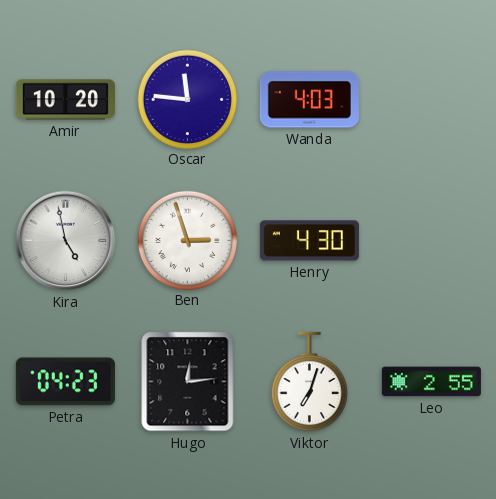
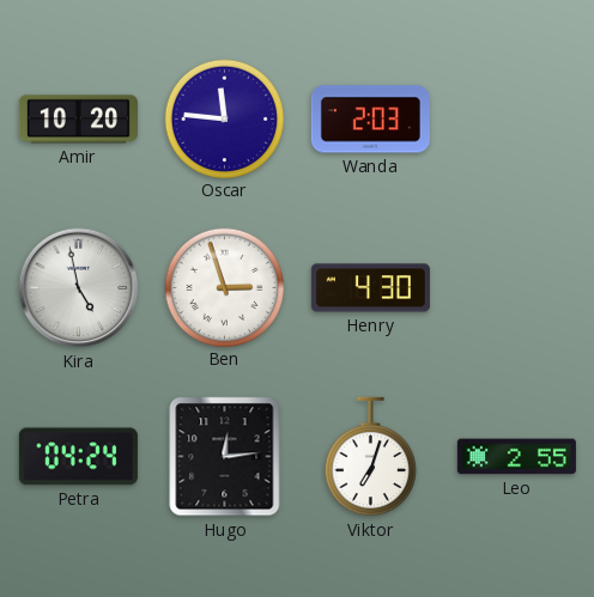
Wanda: 4:03 -> 2:03
Petra: 04:23 -> 04:24
